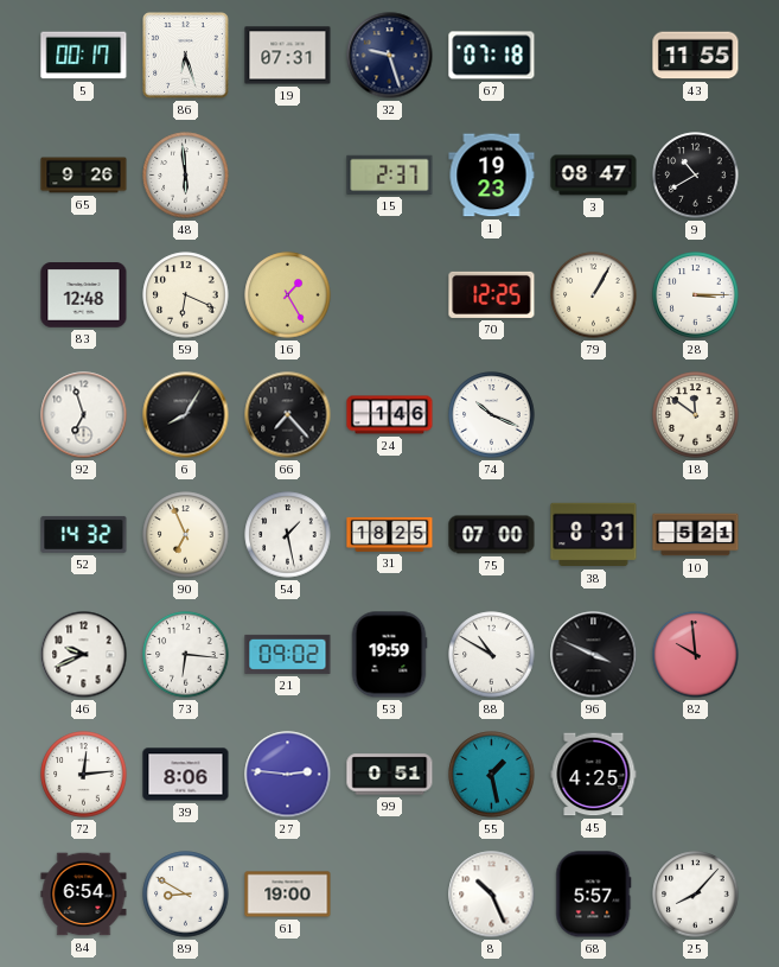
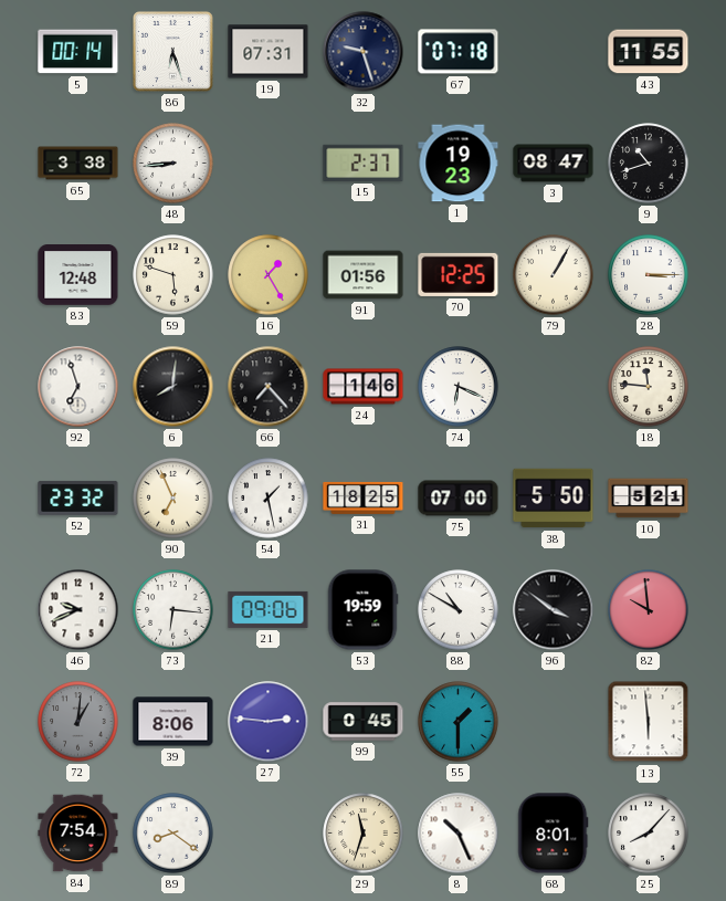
5: 00:17 -> 00:14
65: 9:26 -> 3:38
48: 5:59 -> 8:44
9: 10:40 -> 10:42
59: 6:19 -> 5:48
91: none -> 01:56
6: 8:05 -> 8:01
74: 10:19 -> 6:19
18: 11:51 -> 11:46
52: 14:32 -> 23:32
38: 8:31 -> 5:50
21: 09:02 -> 09:06
96: 3:49 -> 3:51
72: 12:14 -> 1:01
72 dial: white -> grey
99: 0:51 -> 0:45
55: 1:28 -> 1:30
45: 4:25 -> none
13: none -> 5:59
84: 6:54 -> 7:54
89: 8:50 -> 8:21
61: 19:00 -> none
29: none -> 11:33
68: 5:57 -> 8:01
